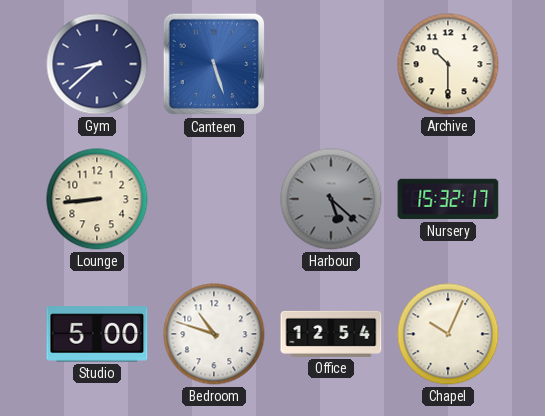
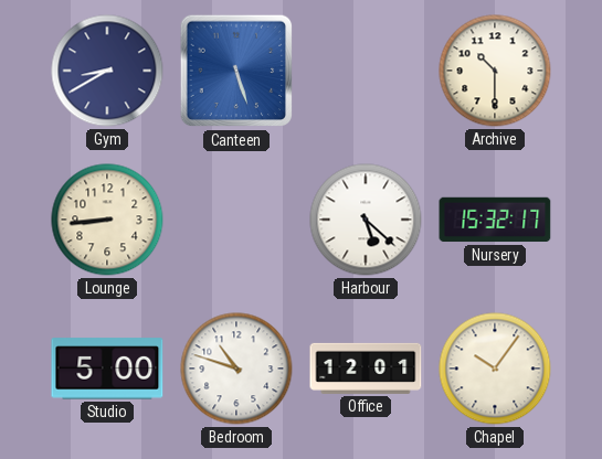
Gym: 8:38 -> 8:40
Harbour dial: grey -> white
Office: 12:54 -> 12:01
Chapel: 10:04 -> 10:06
